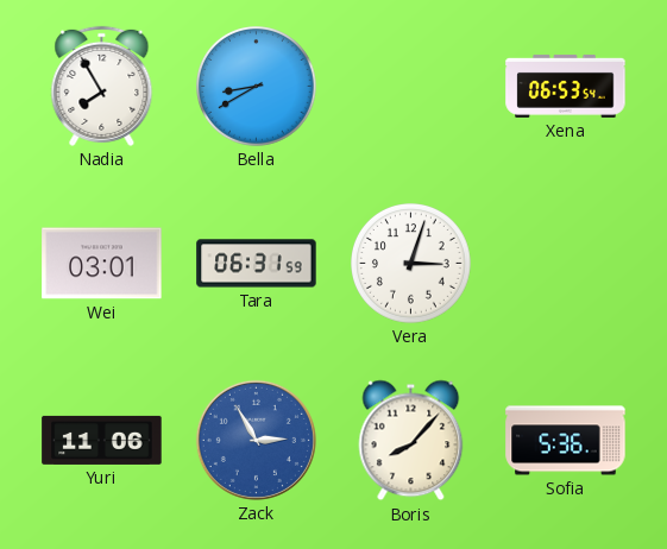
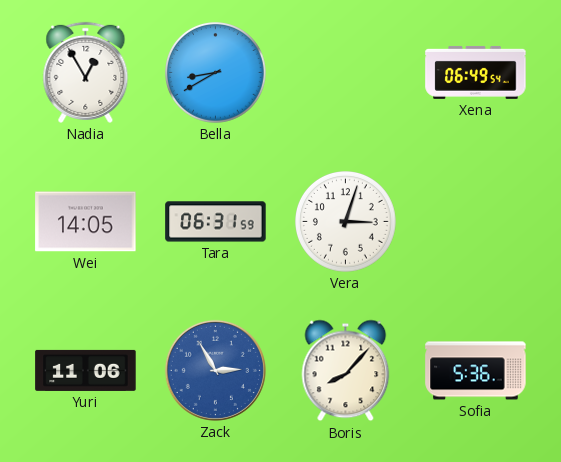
Nadia: 7:55 -> 12:55
Xena: 06:53 -> 06:49
Wei: 03:01 -> 14:05
